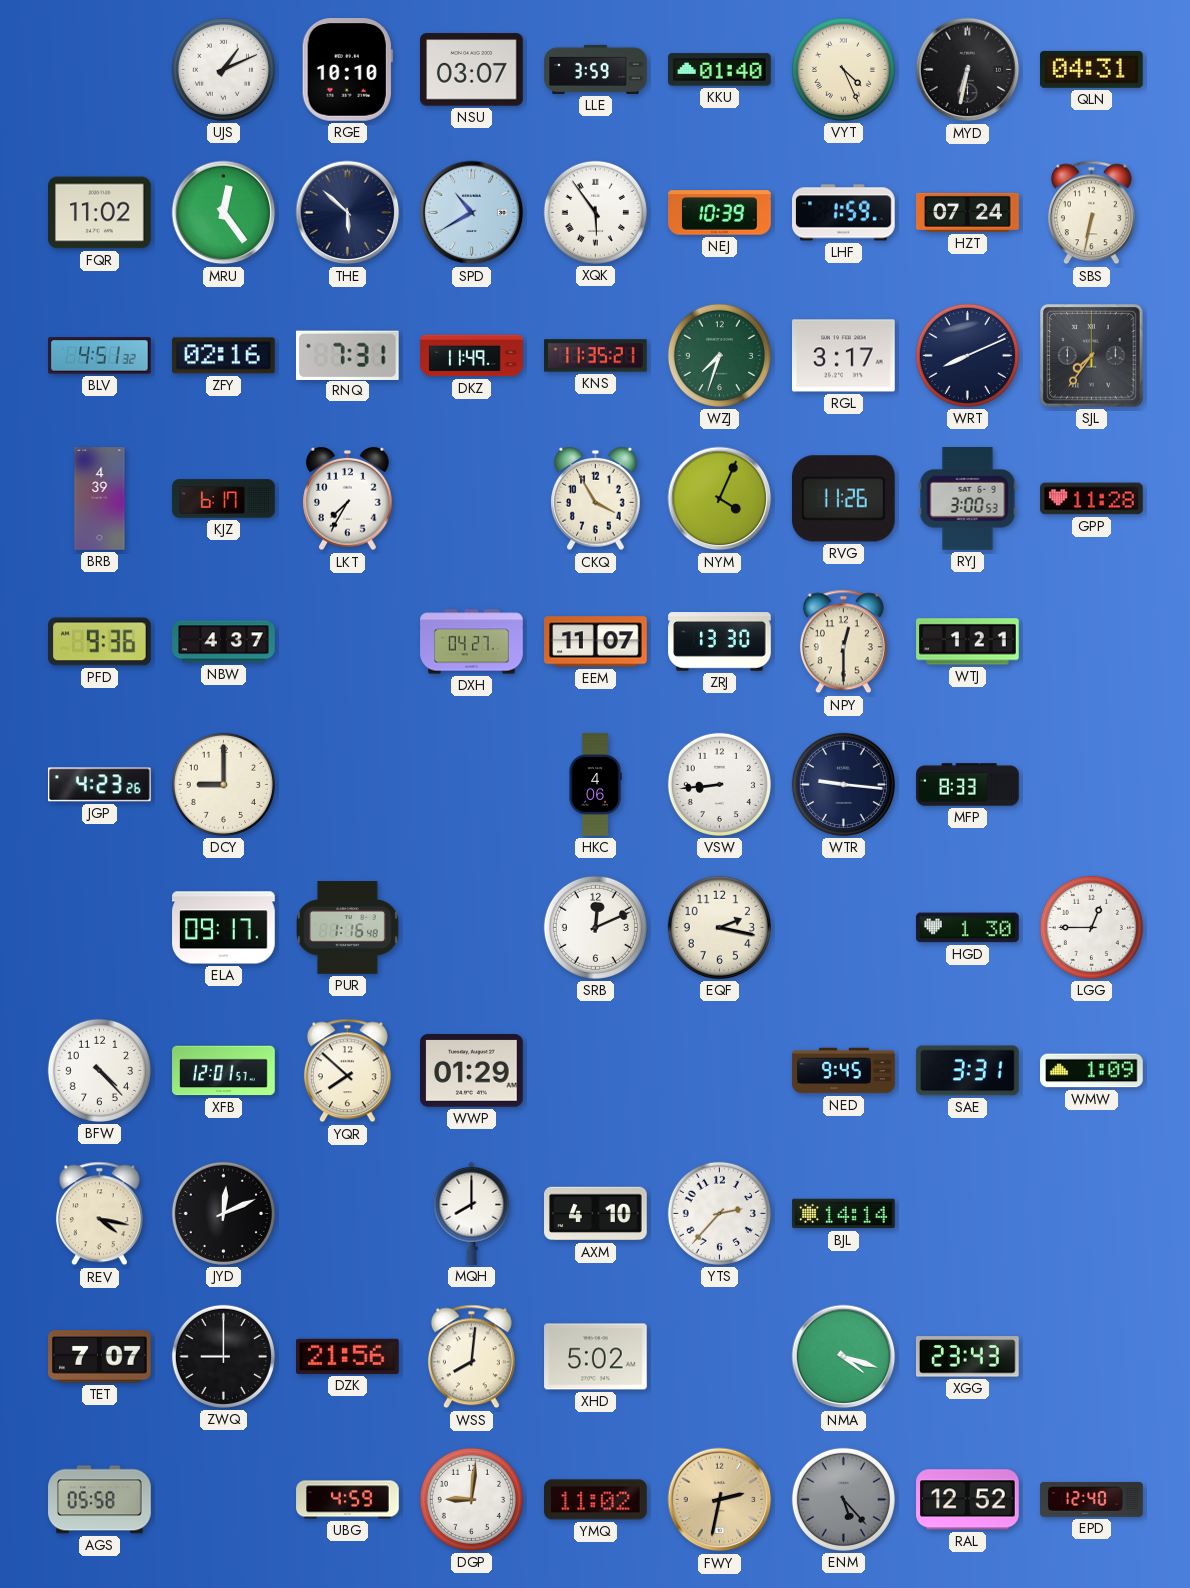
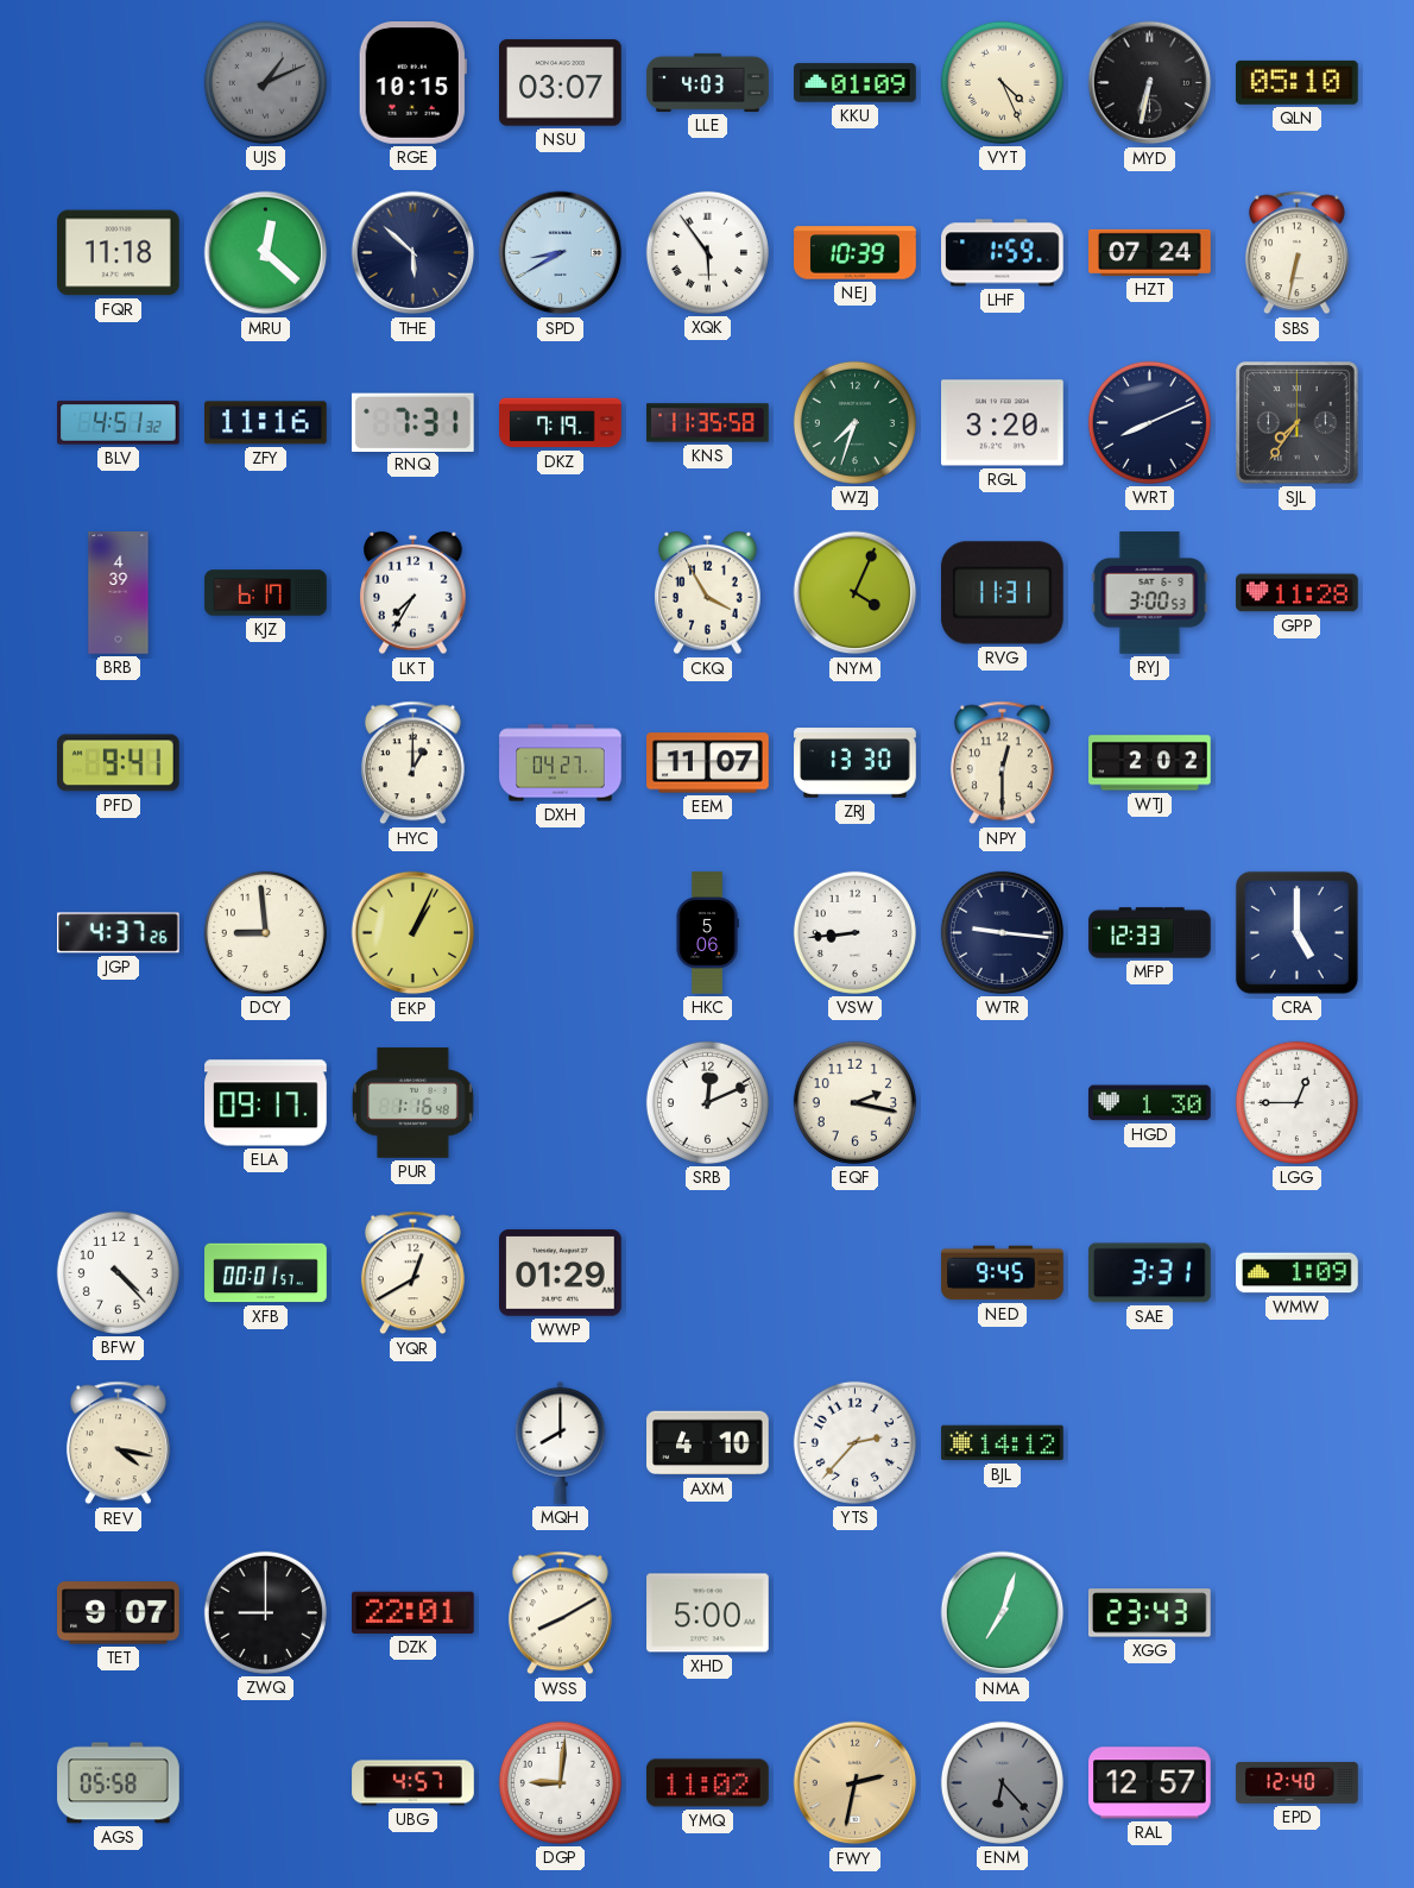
UJS dial: white -> grey
RGE: 10:10 -> 10:15
LLE: 3:59 -> 4:03
KKU: 01:40 -> 01:09
QLN: 04:31 -> 05:10
FQR: 11:02 -> 11:18
MRU: 12:24 -> 12:22
SPD: 10:40 -> 8:40
ZFY: 02:16 -> 11:16
DKZ: 11:49 -> 7:19
KNS: 11:35:21 -> 11:35:58
RGL: 3:17 -> 3:20
RVG: 11:26 -> 11:31
PFD: 9:36 -> 9:41
NBW: 4:37 -> none
HYC: none -> 1:00
WTJ: 1:21 -> 2:02
JGP: 4:23 -> 4:37
DCY: 9:00 -> 8:59
EKP: none -> 1:04
HKC: 4:06 -> 5:06
MFP: 8:33 -> 12:33
CRA: none -> 5:00
XFB: 12:01 -> 00:01
YQR: 7:52 -> 12:40
JYD: 12:11 -> none
BJL: 14:14 -> 14:12
TET: 7:07 -> 9:07
DZK: 21:56 -> 22:01
WSS: 8:01 -> 8:10
XHD: 5:02 -> 5:00
NMA: 4:18 -> 7:03
UBG: 4:59 -> 4:57
ENM: 5:23 -> 6:23
RAL: 12:52 -> 12:57
